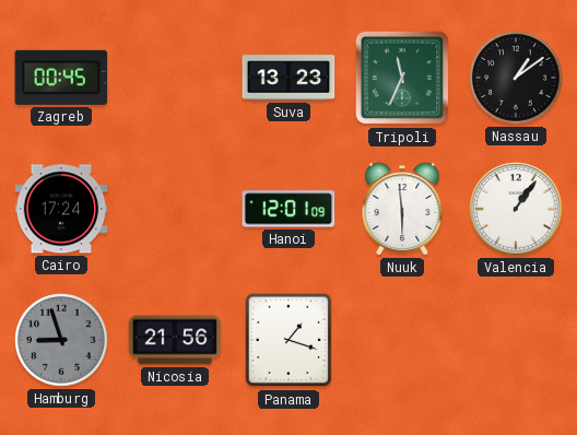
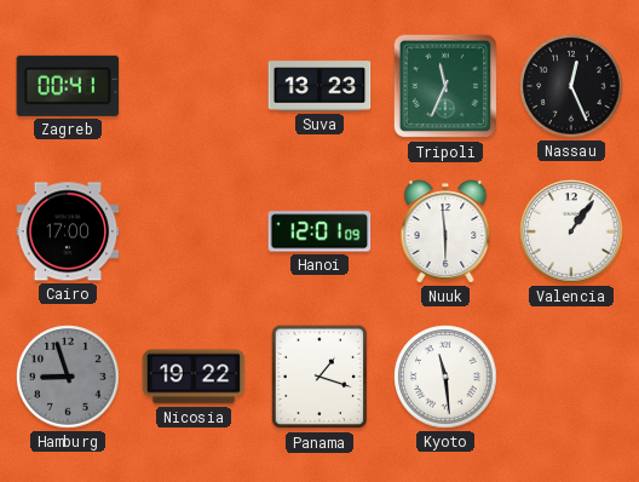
Zagreb: 00:45 -> 00:41
Nassau: 1:09 -> 12:26
Cairo: 17:24 -> 17:00
Nicosia: 21:56 -> 19:22
Kyoto: none -> 11:29
